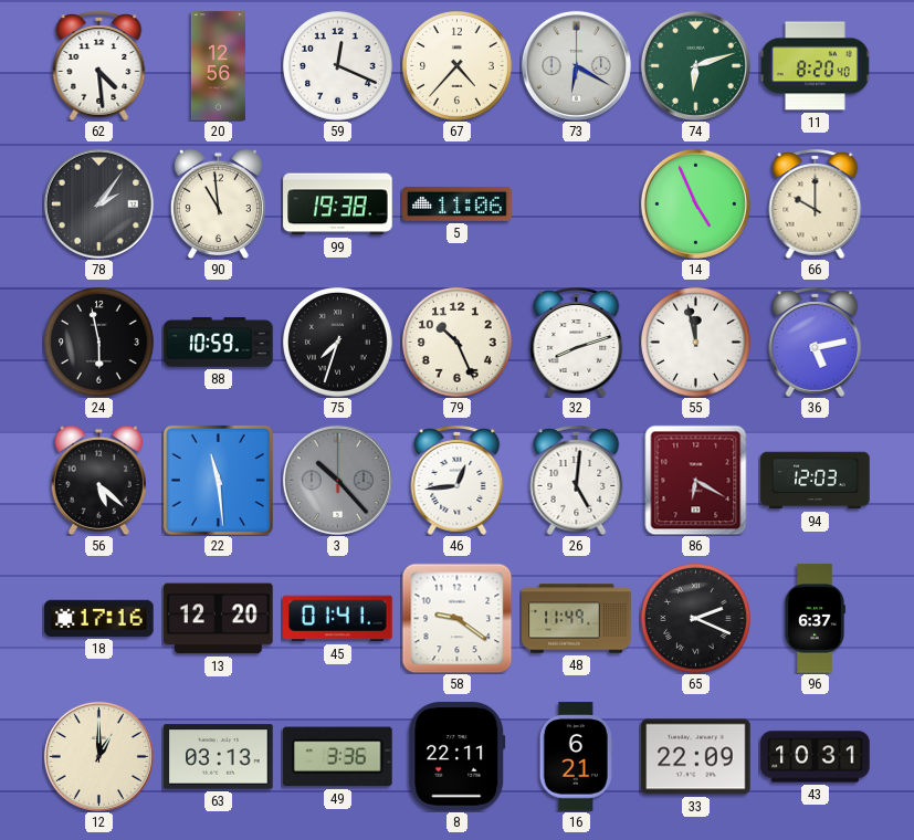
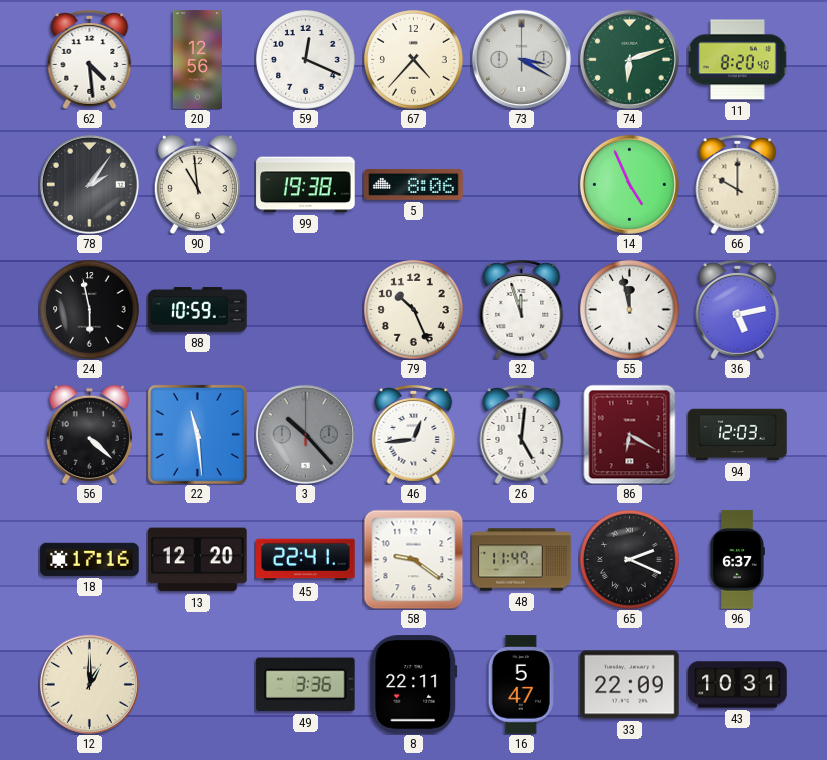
73: 6:20 -> 3:20
5: 11:06 -> 8:06
75: 7:33 -> none
32: 8:12 -> 11:57
56: 5:22 -> 4:22
45: 01:41 -> 22:41
63: 03:13 -> none
16: 6:21 -> 5:47
